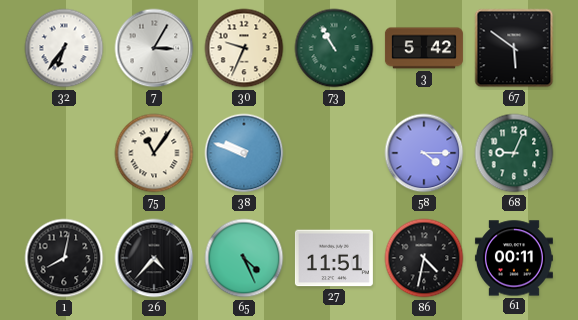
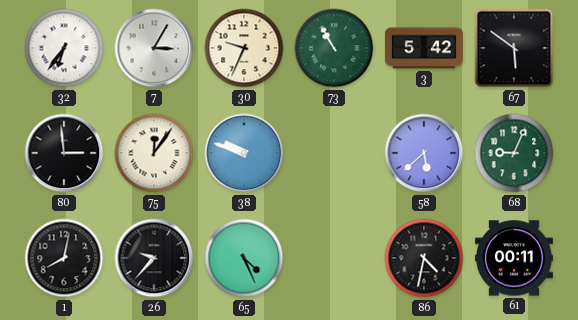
80: none -> 2:59
75: 11:06 -> 12:06
58: 4:15 -> 5:38
26: 4:37 -> 9:37
27: 11:51 -> none
